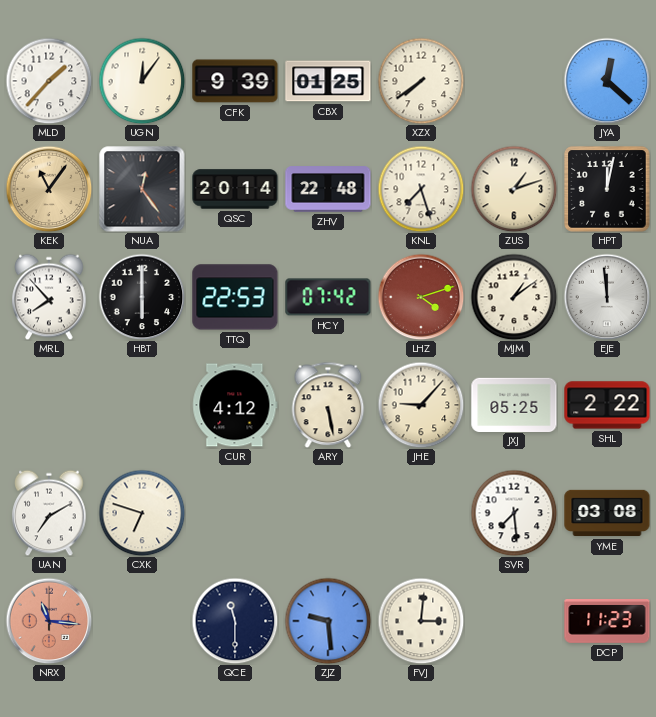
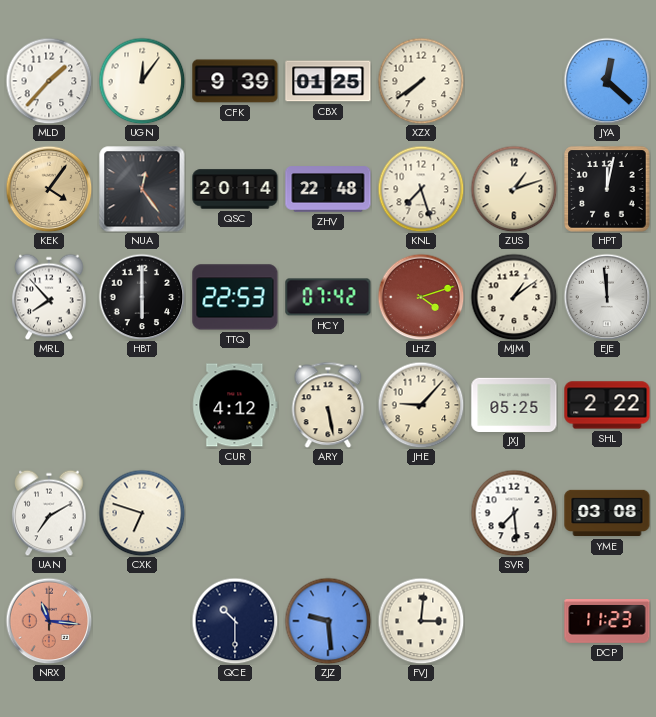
KEK: 11:06 -> 4:06
QCE: 11:30 -> 10:30
